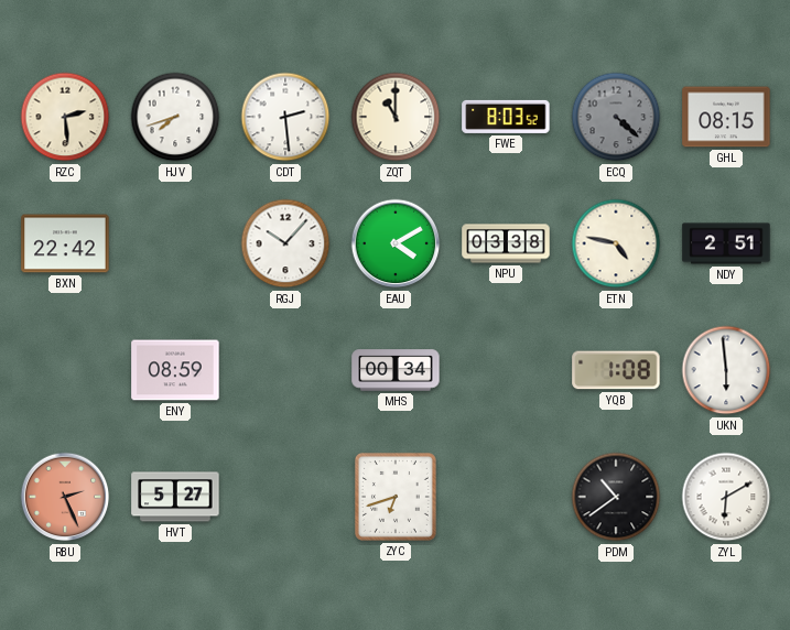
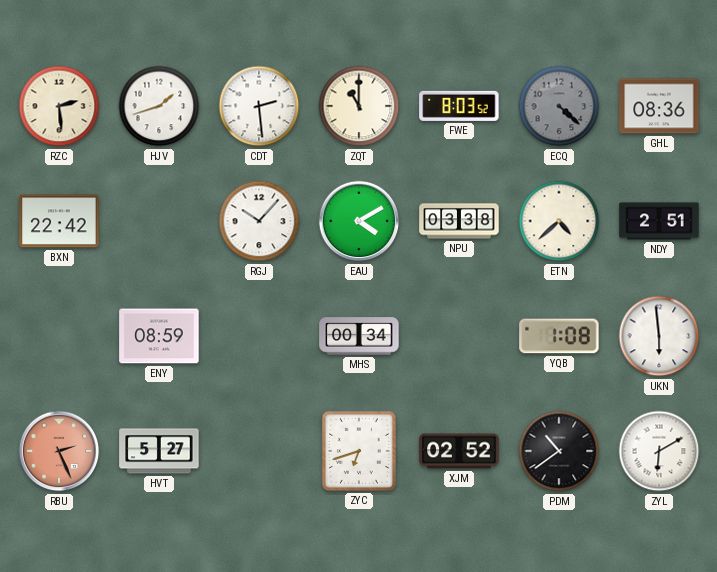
HJV: 7:42 -> 1:42
GHL: 08:15 -> 08:36
ETN: 4:47 -> 4:38
XJM: none -> 02:52
